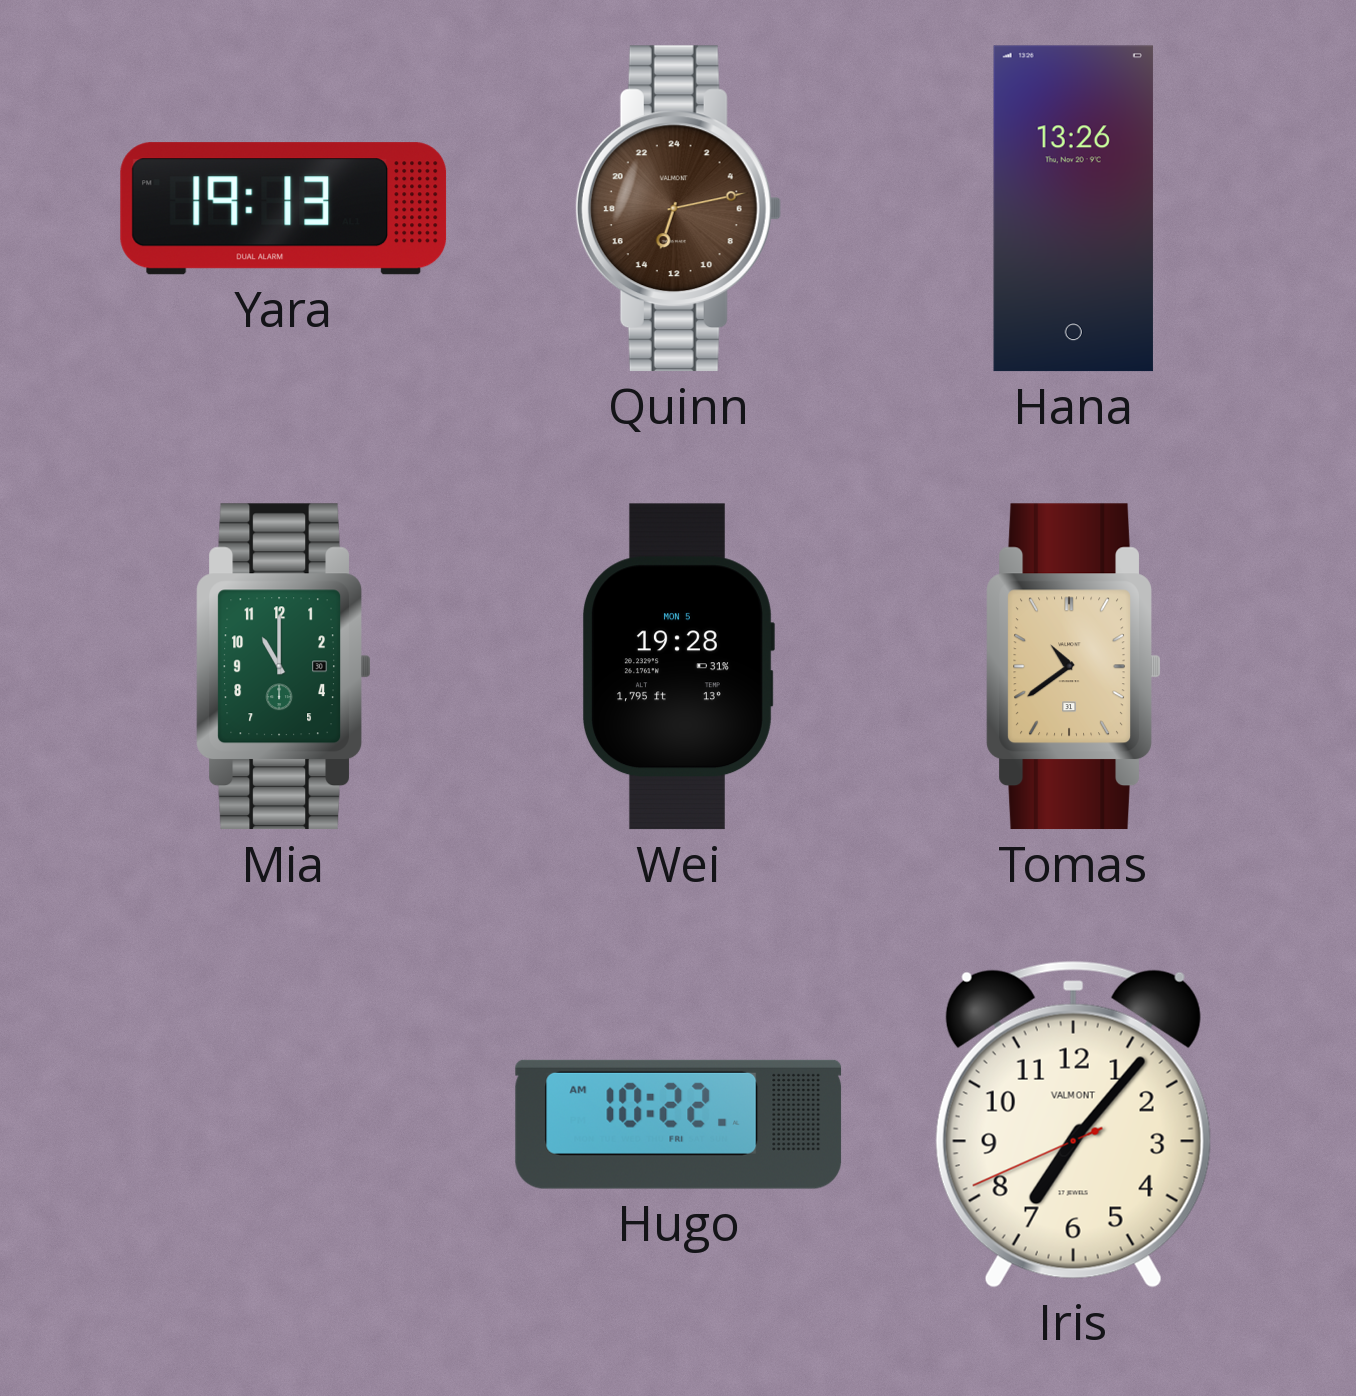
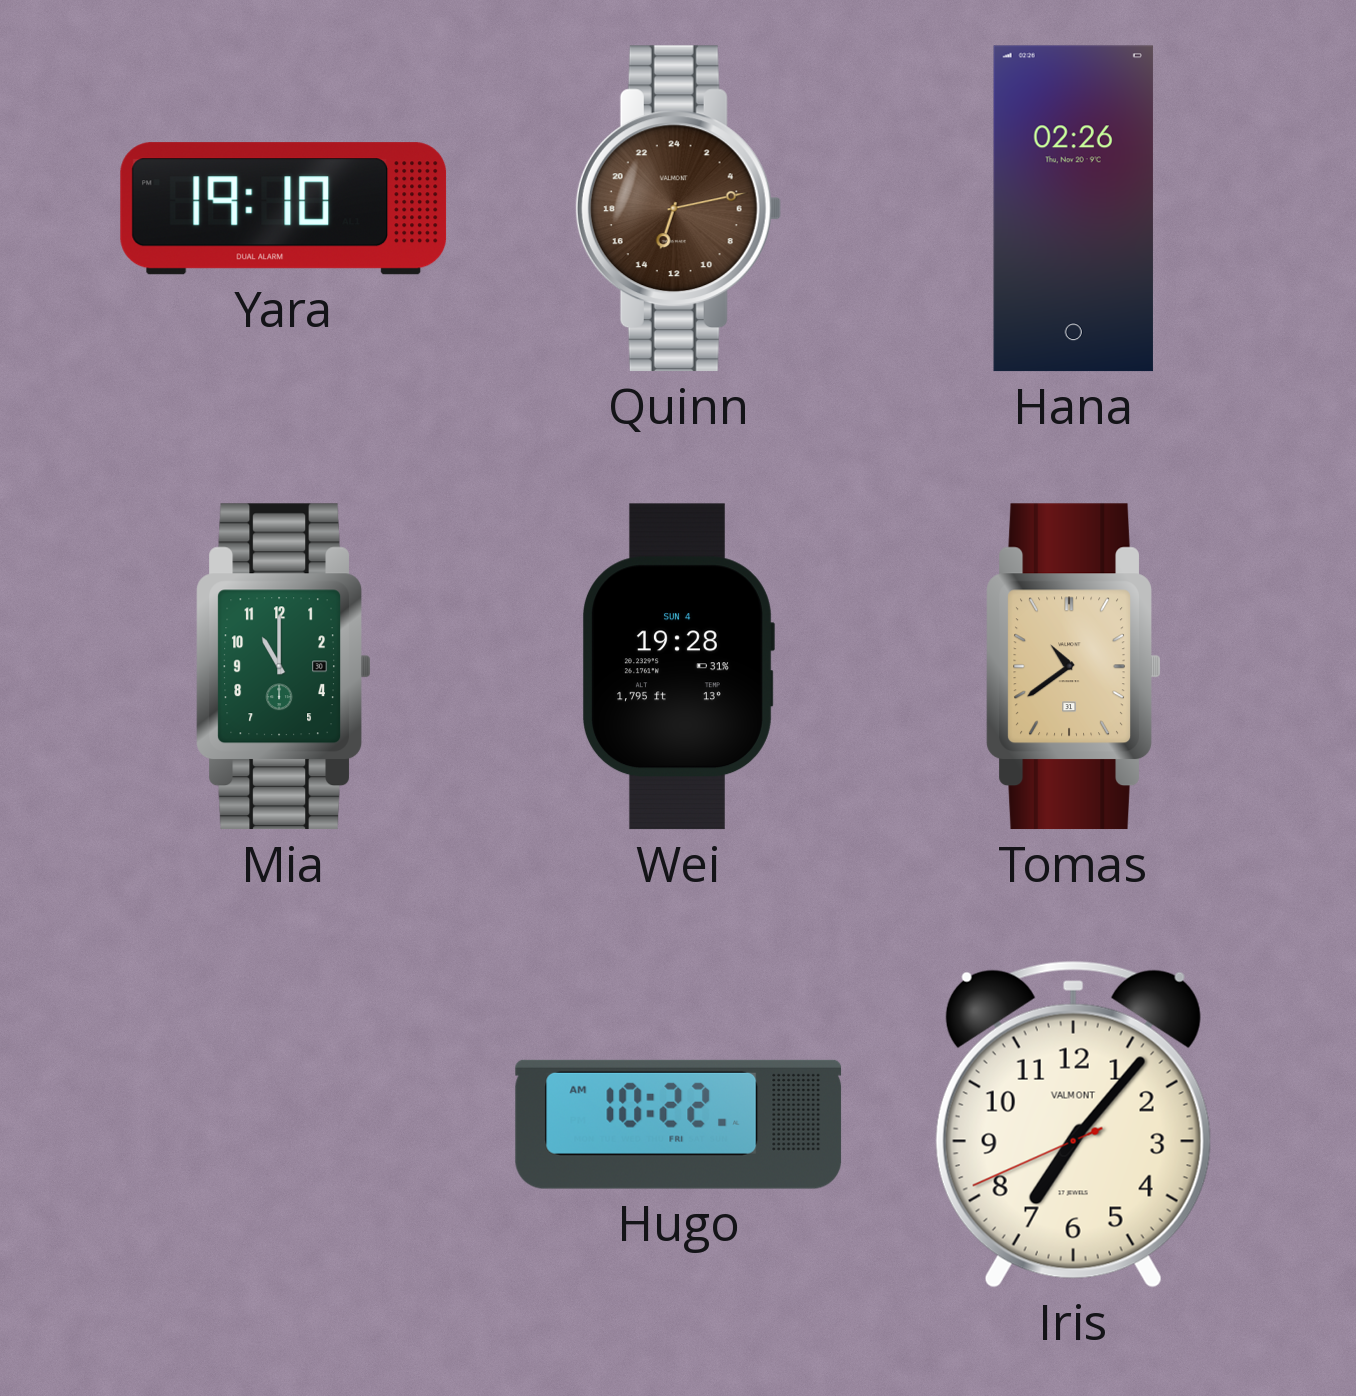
Yara: 19:13 -> 19:10
Hana: 13:26 -> 02:26
Wei date: MON 5 -> SUN 4
